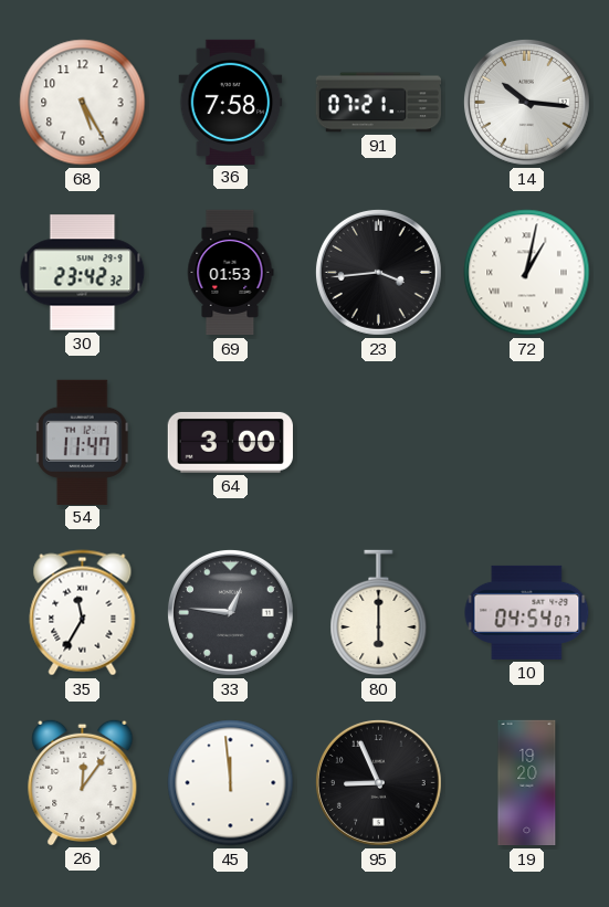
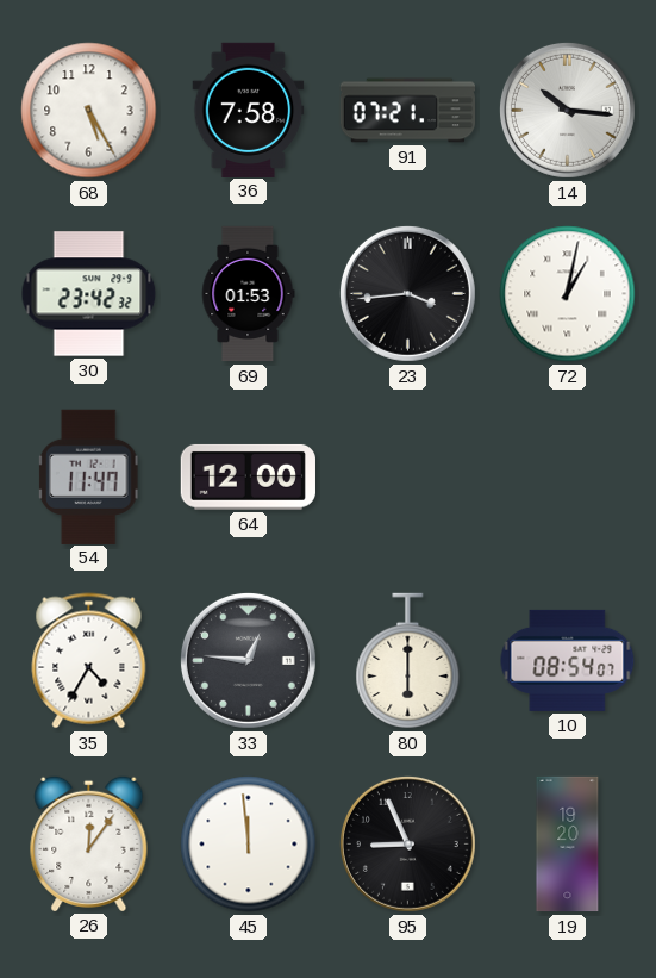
64: 3:00 -> 12:00
35: 11:35 -> 4:35
10: 04:54 -> 08:54
